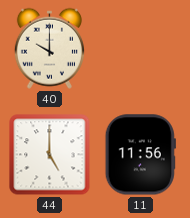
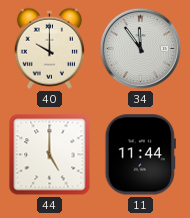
34: none -> 11:54
11: 11:56 -> 11:44
